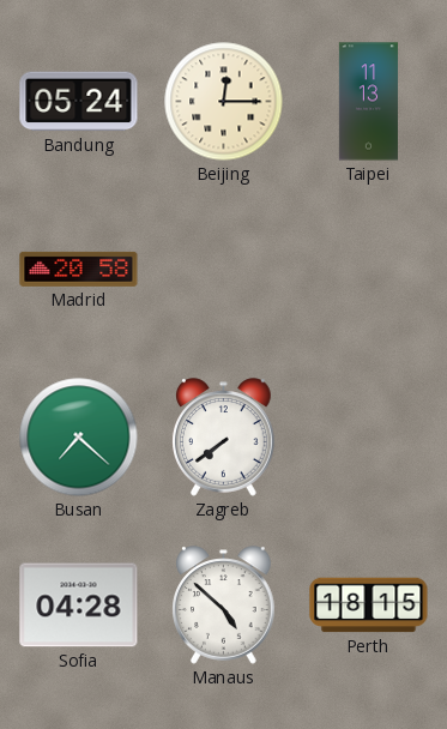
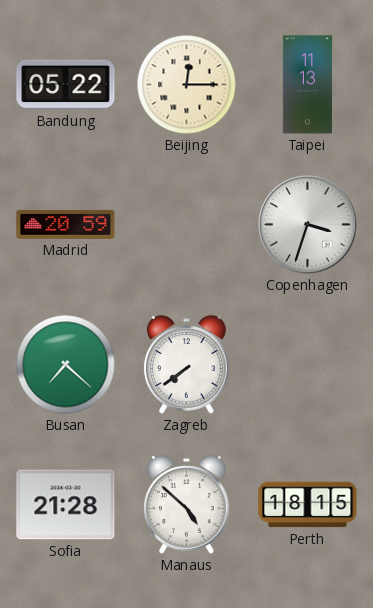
Bandung: 05:24 -> 05:22
Madrid: 20:58 -> 20:59
Copenhagen: none -> 3:33
Sofia: 04:28 -> 21:28
